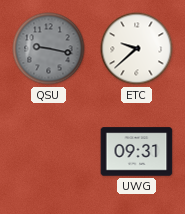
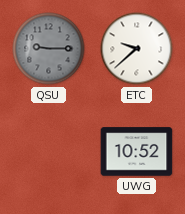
QSU: 9:17 -> 9:15
UWG: 09:31 -> 10:52
